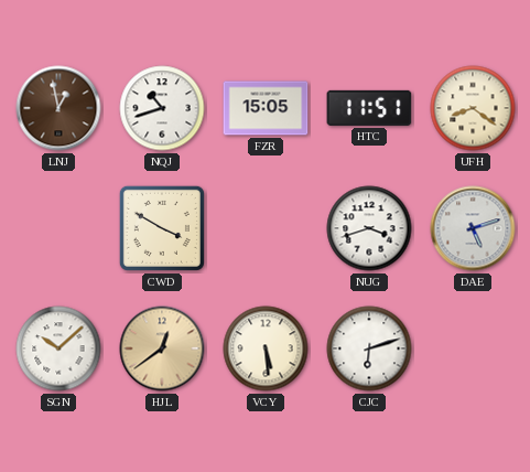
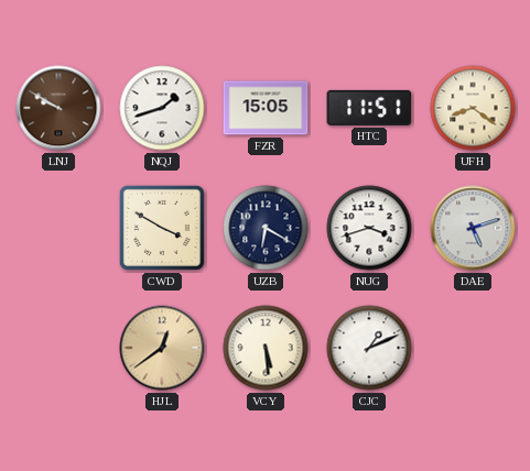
LNJ: 12:58 -> 9:50
NQJ: 10:42 -> 1:42
UZB: none -> 6:20
SGN: 10:08 -> none
CJC: 6:12 -> 1:11
